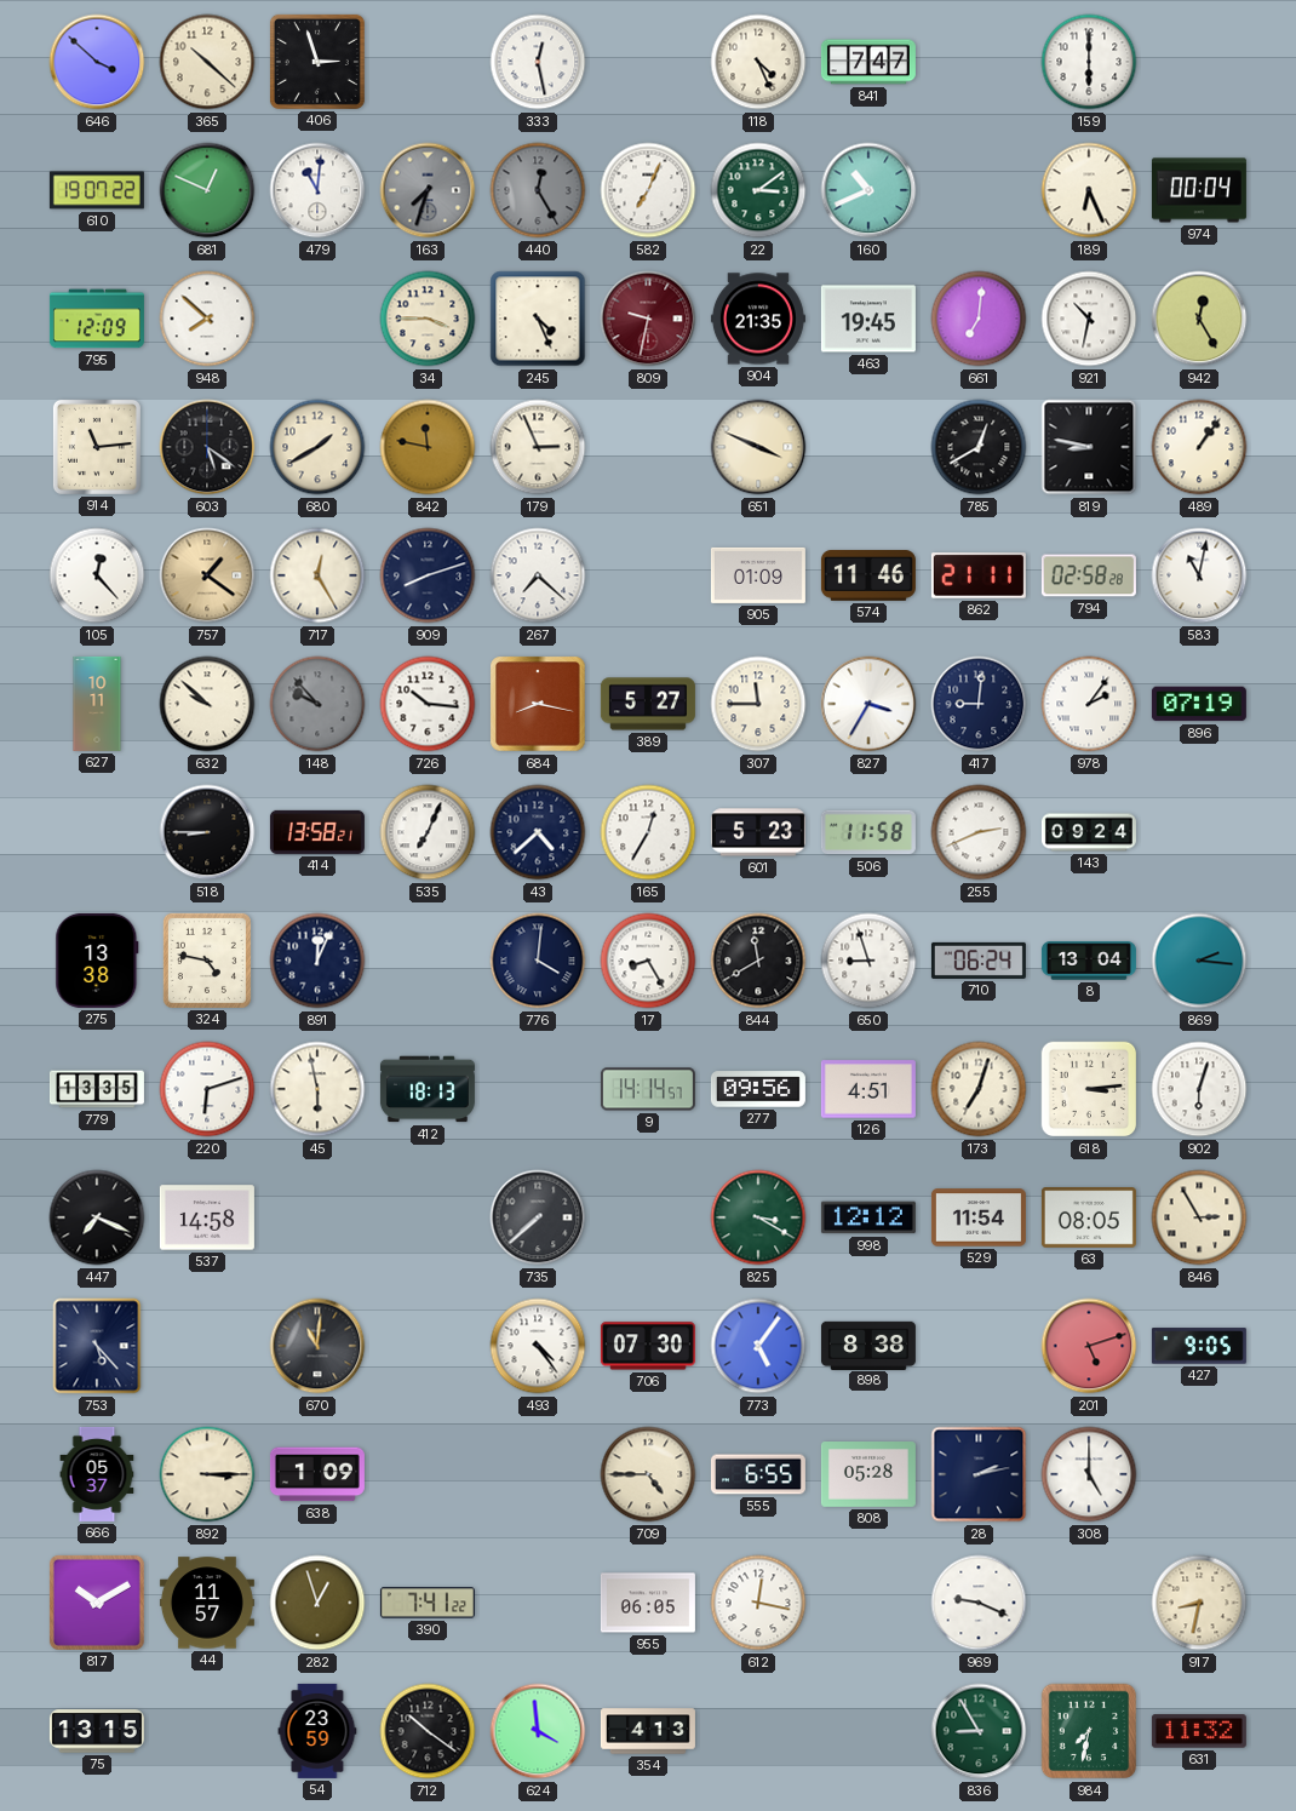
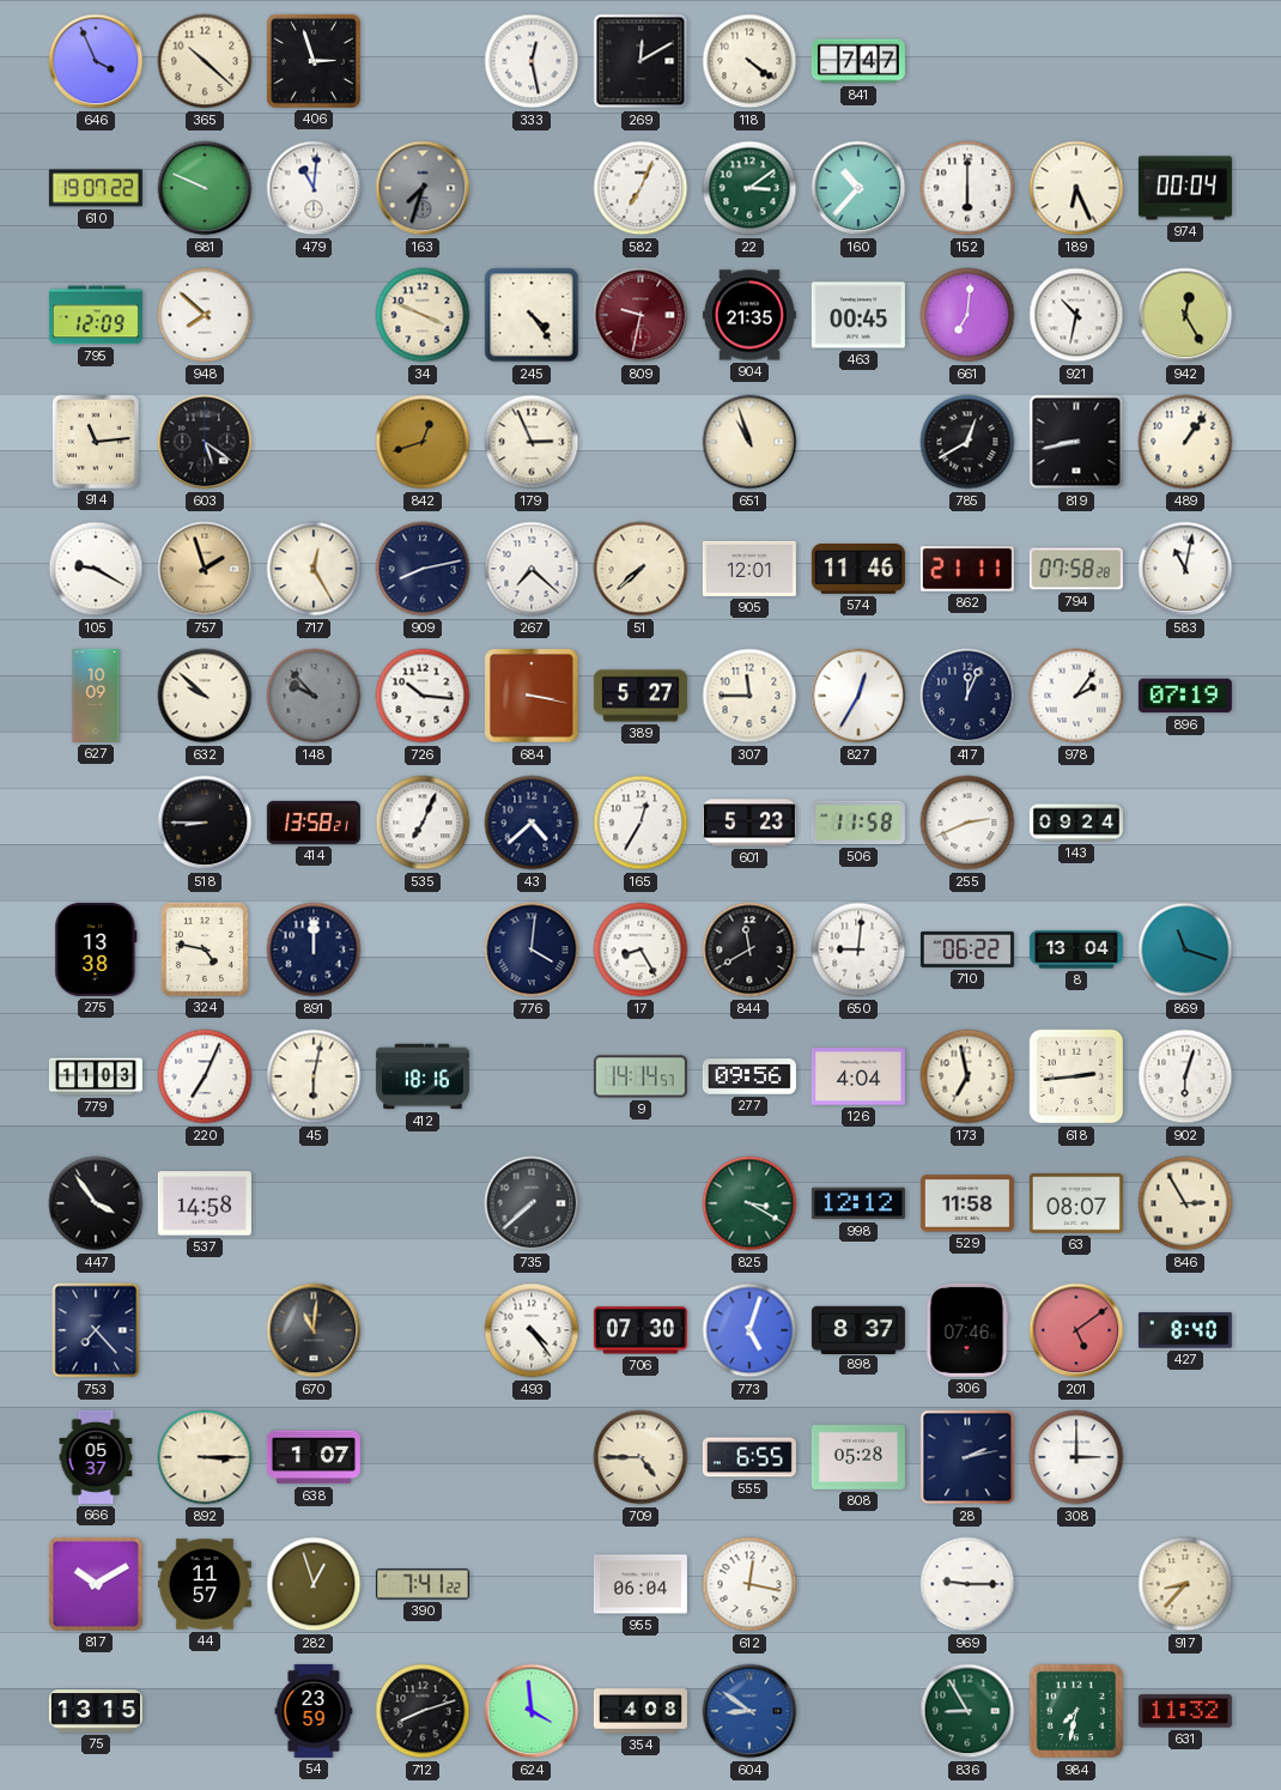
646: 3:52 -> 3:56
269: none -> 12:10
118: 4:26 -> 4:21
159: 6:00 -> none
681: 12:49 -> 9:49
440: 12:25 -> none
160: 10:41 -> 10:37
152: none -> 6:00
34: 3:45 -> 3:49
245: 4:26 -> 4:24
463: 19:45 -> 00:45
680: 1:40 -> none
842: 11:47 -> 12:42
651: 3:49 -> 10:57
819: 8:47 -> 8:43
105: 12:23 -> 9:20
757: 1:21 -> 1:57
909: 8:12 -> 8:13
51: none -> 7:38
905: 01:09 -> 12:01
794: 02:58 -> 07:58
627: 10:11 -> 10:09
684: 8:17 -> 3:17
827: 3:35 -> 12:35
417: 9:01 -> 12:04
891: 12:04 -> 12:00
650: 8:57 -> 9:01
710: 06:24 -> 06:22
869: 2:16 -> 11:18
779: 13:35 -> 11:03
220: 6:12 -> 7:04
45: 5:58 -> 6:02
412: 18:13 -> 18:16
126: 4:51 -> 4:04
173: 7:03 -> 6:58
618: 3:14 -> 2:44
447: 7:19 -> 3:54
529: 11:54 -> 11:58
63: 08:05 -> 08:07
753: 5:23 -> 7:23
773: 5:06 -> 5:03
898: 8:38 -> 8:37
306: none -> 07:46
201: 5:12 -> 5:09
427: 9:05 -> 8:40
638: 1:09 -> 1:07
308: 5:00 -> 3:00
955: 06:05 -> 06:04
969: 9:19 -> 9:15
917: 8:32 -> 8:37
712: 10:21 -> 8:12
354: 4:13 -> 4:08
604: none -> 8:51
